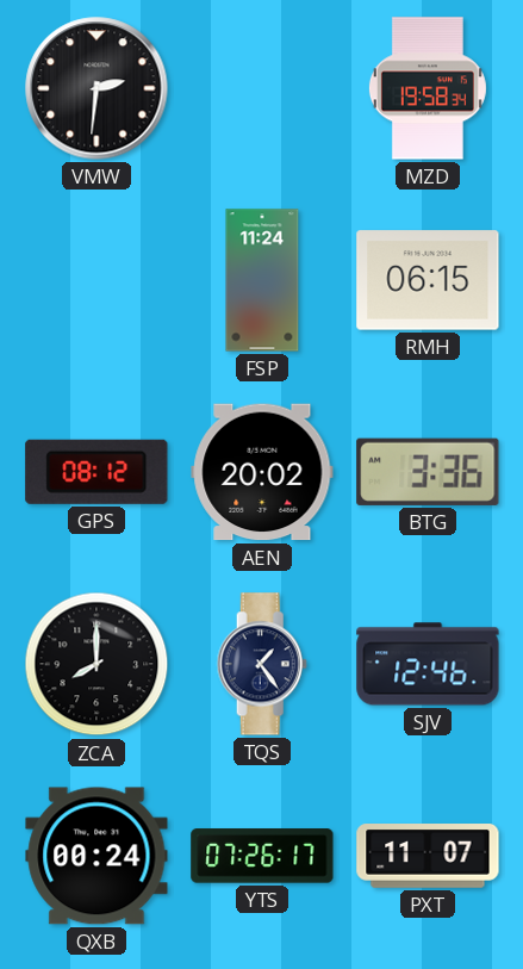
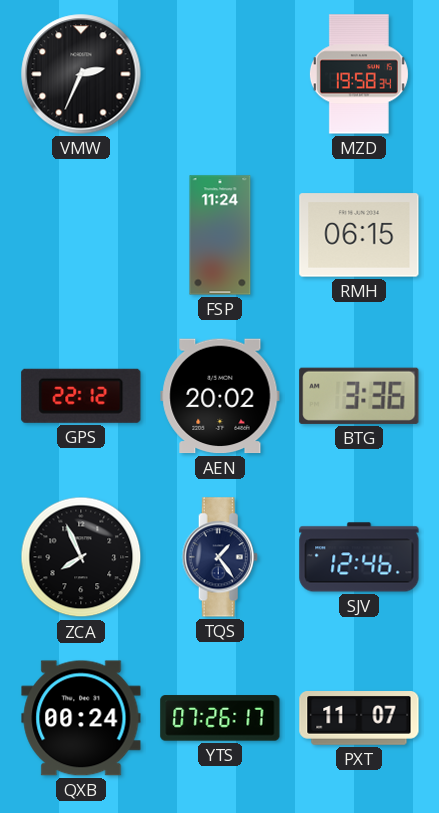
VMW: 2:31 -> 2:34
GPS: 08:12 -> 22:12
ZCA: 8:00 -> 7:56
